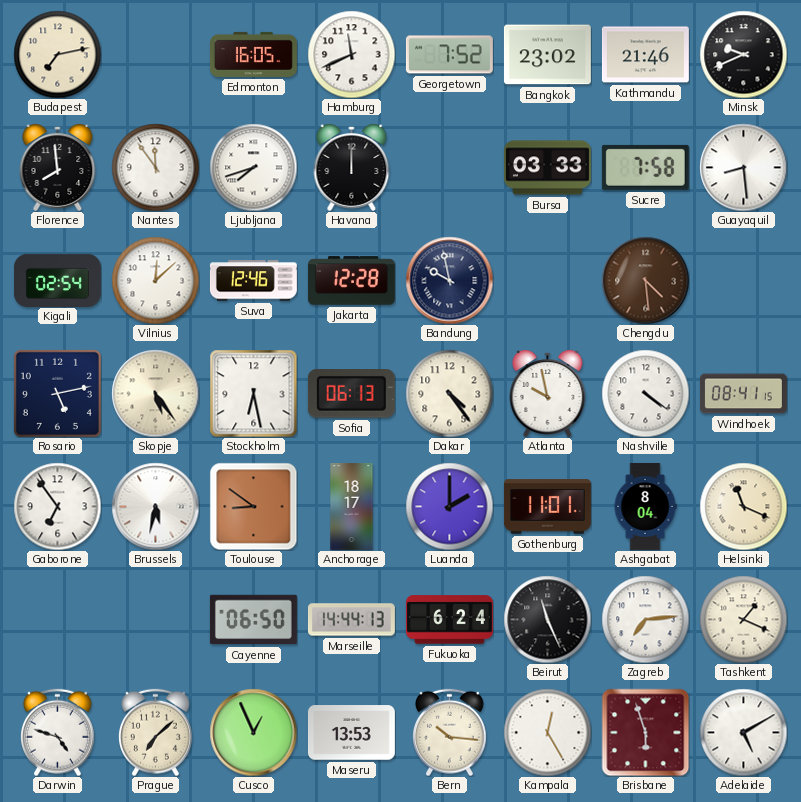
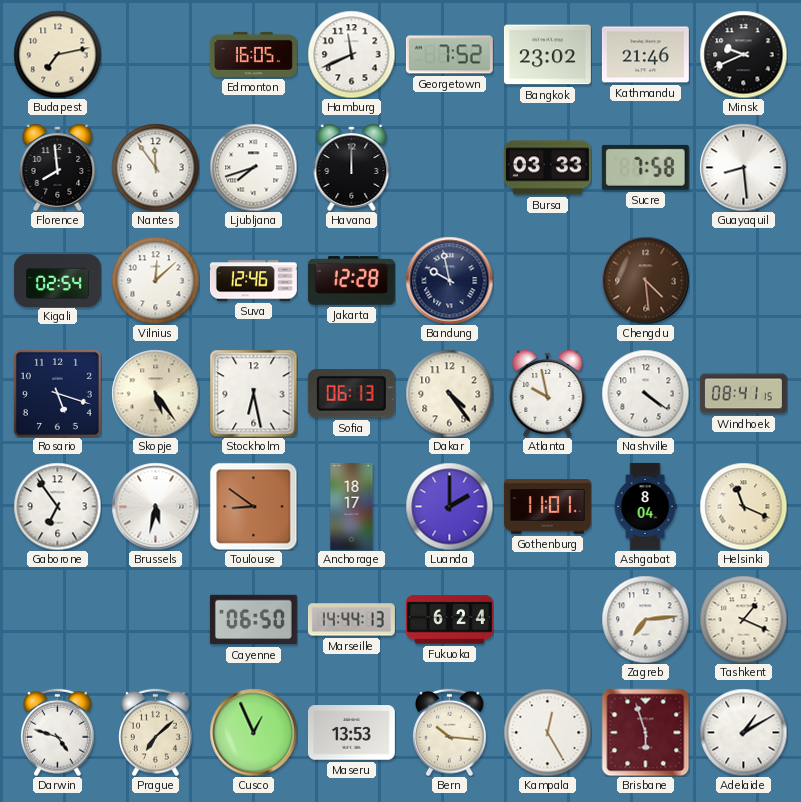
Rosario: 5:13 -> 5:18
Beirut: 11:26 -> none
Adelaide: 5:10 -> 1:10
